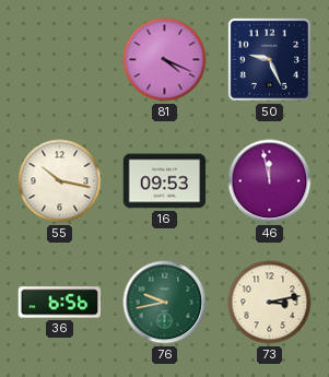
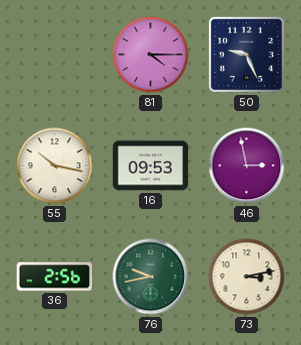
81: 4:19 -> 4:15
46: 11:58 -> 2:58
36: 6:56 -> 2:56
